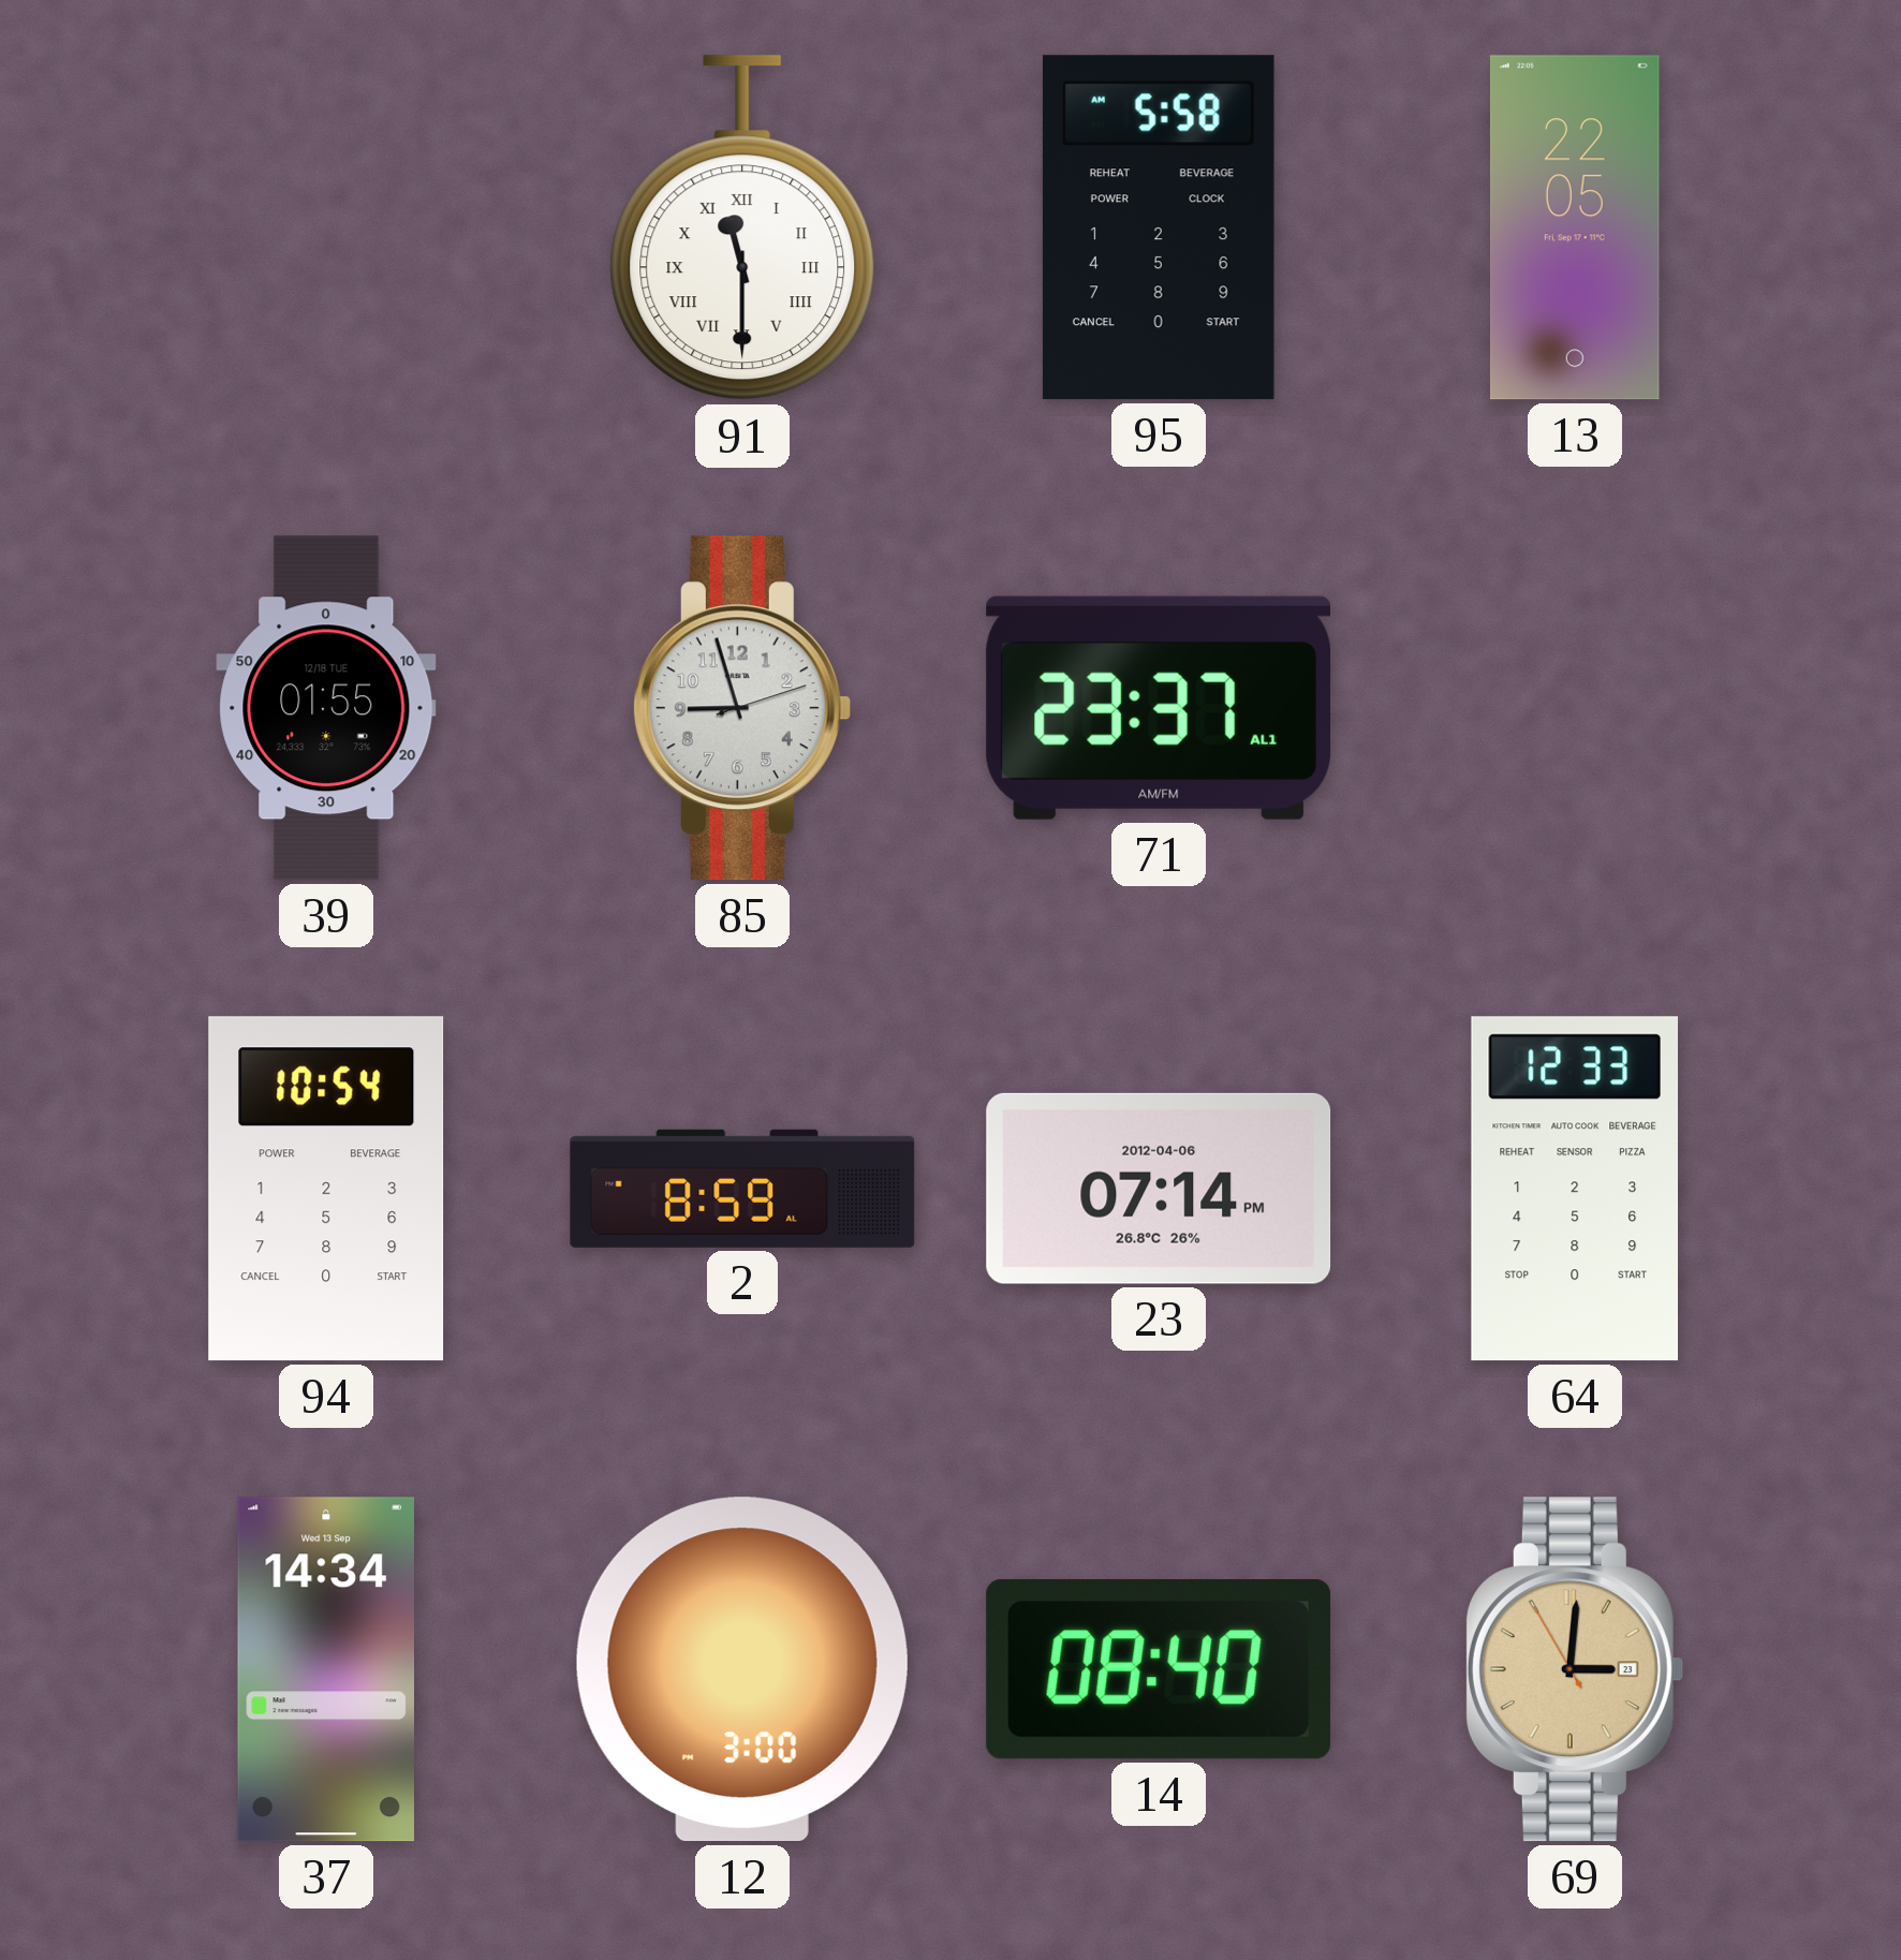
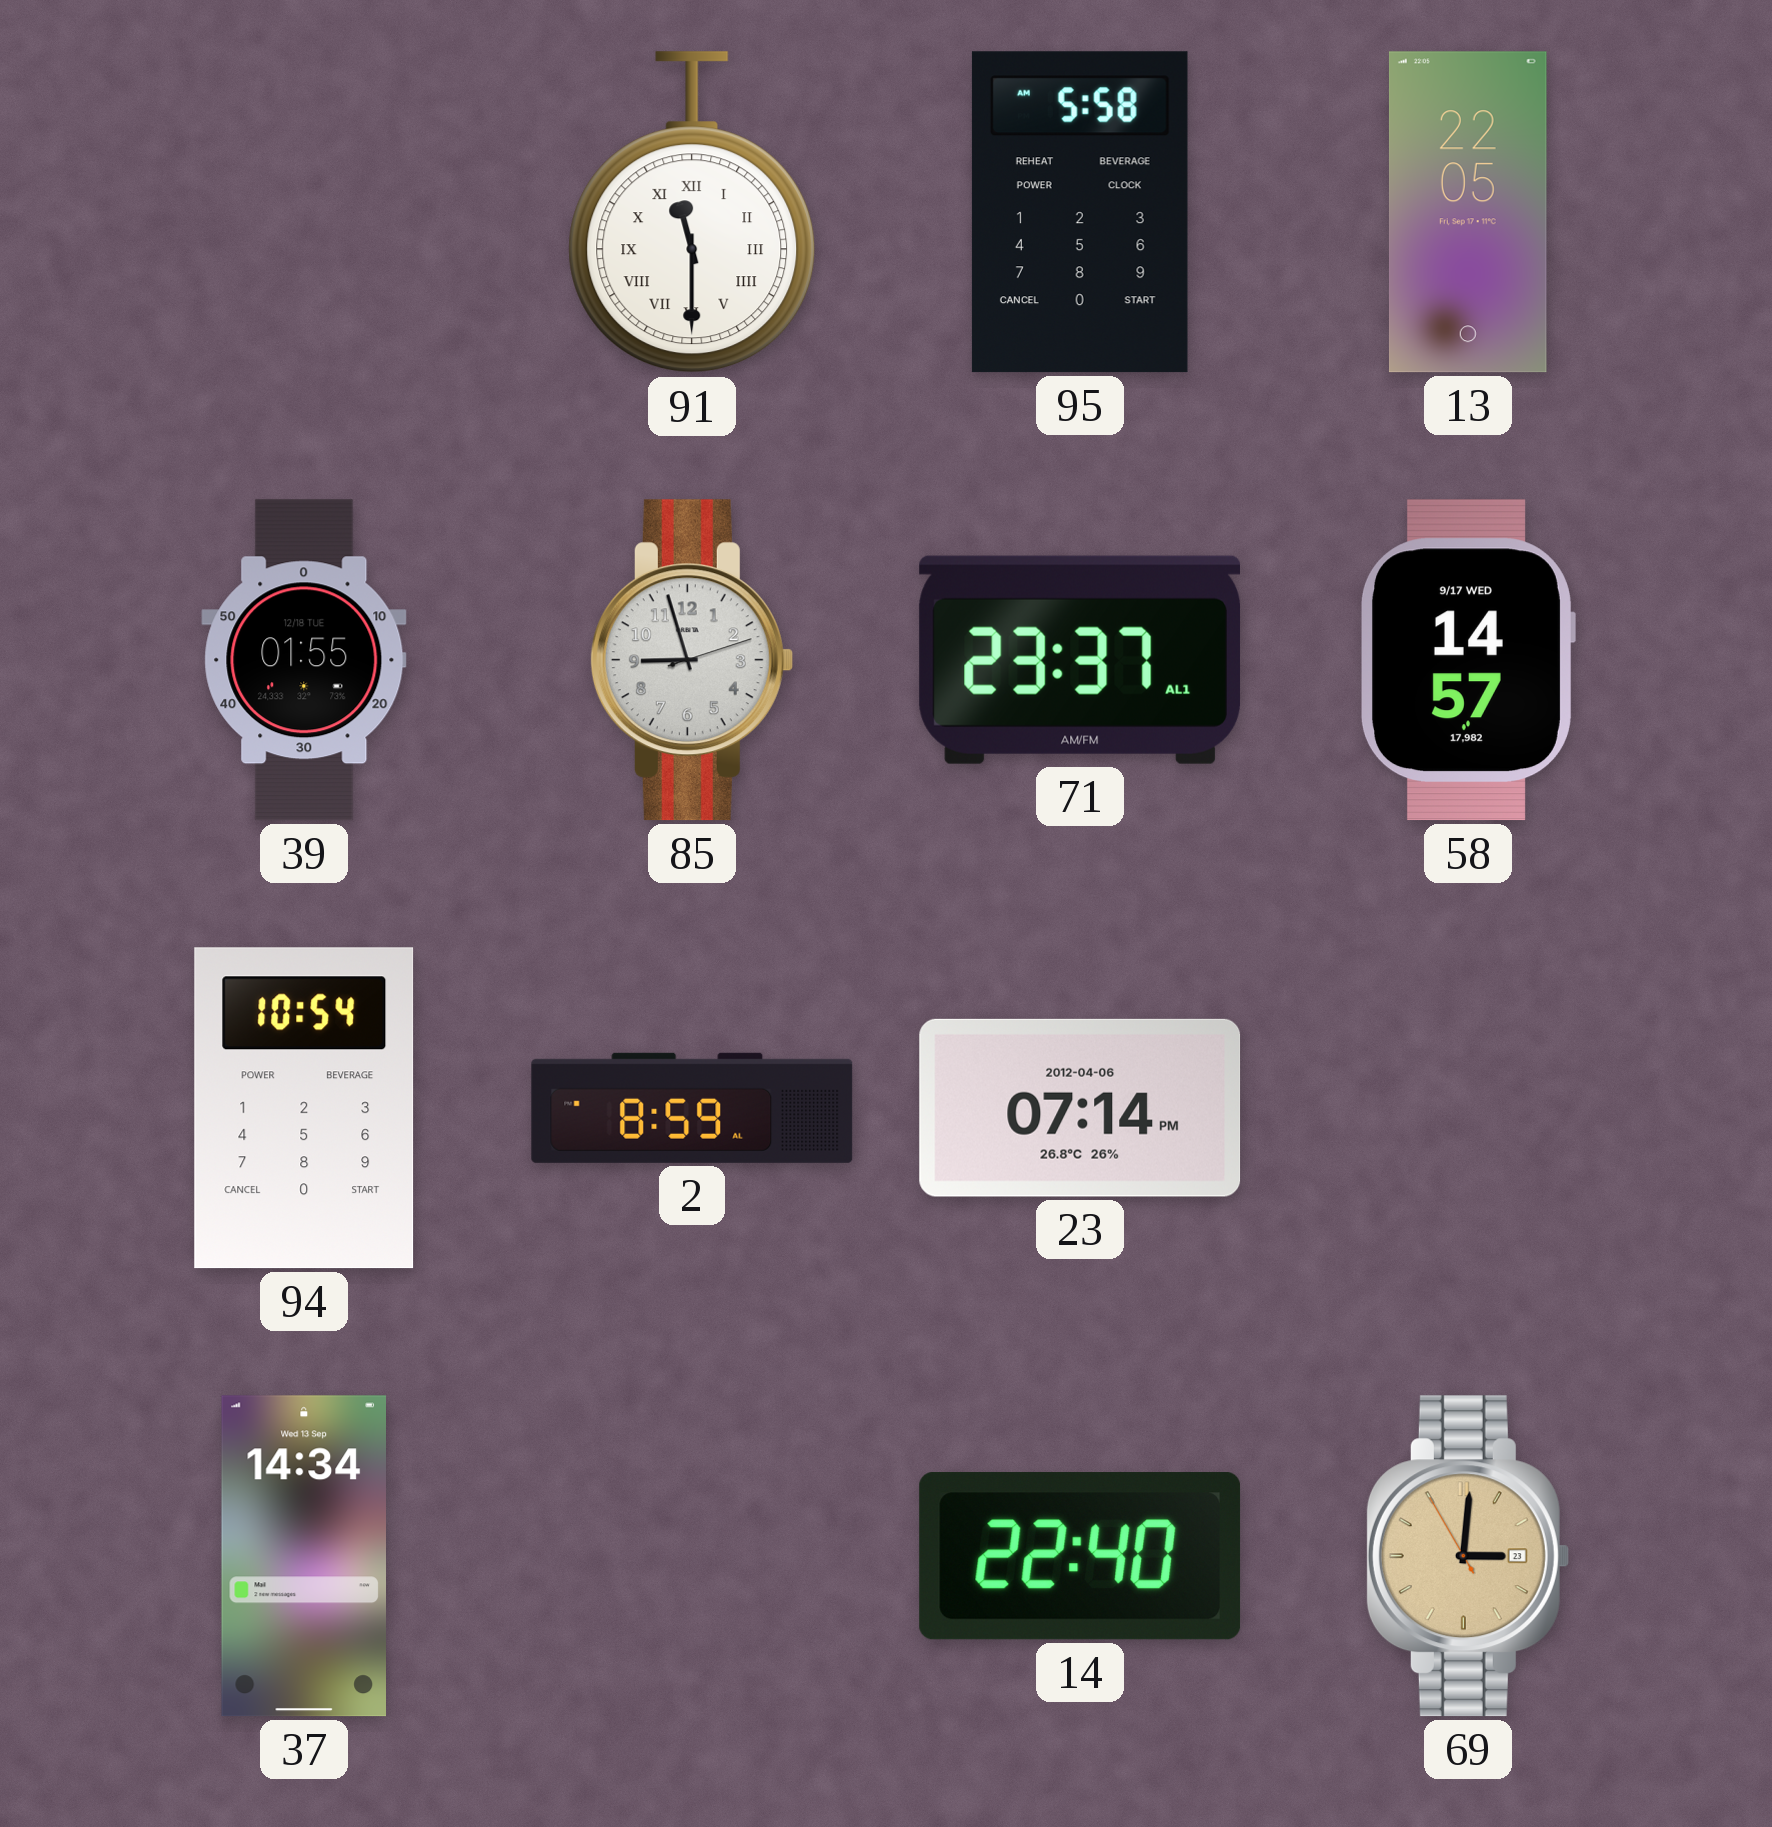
58: none -> 14:57
64: 12:33 -> none
12: 3:00 -> none
14: 08:40 -> 22:40
